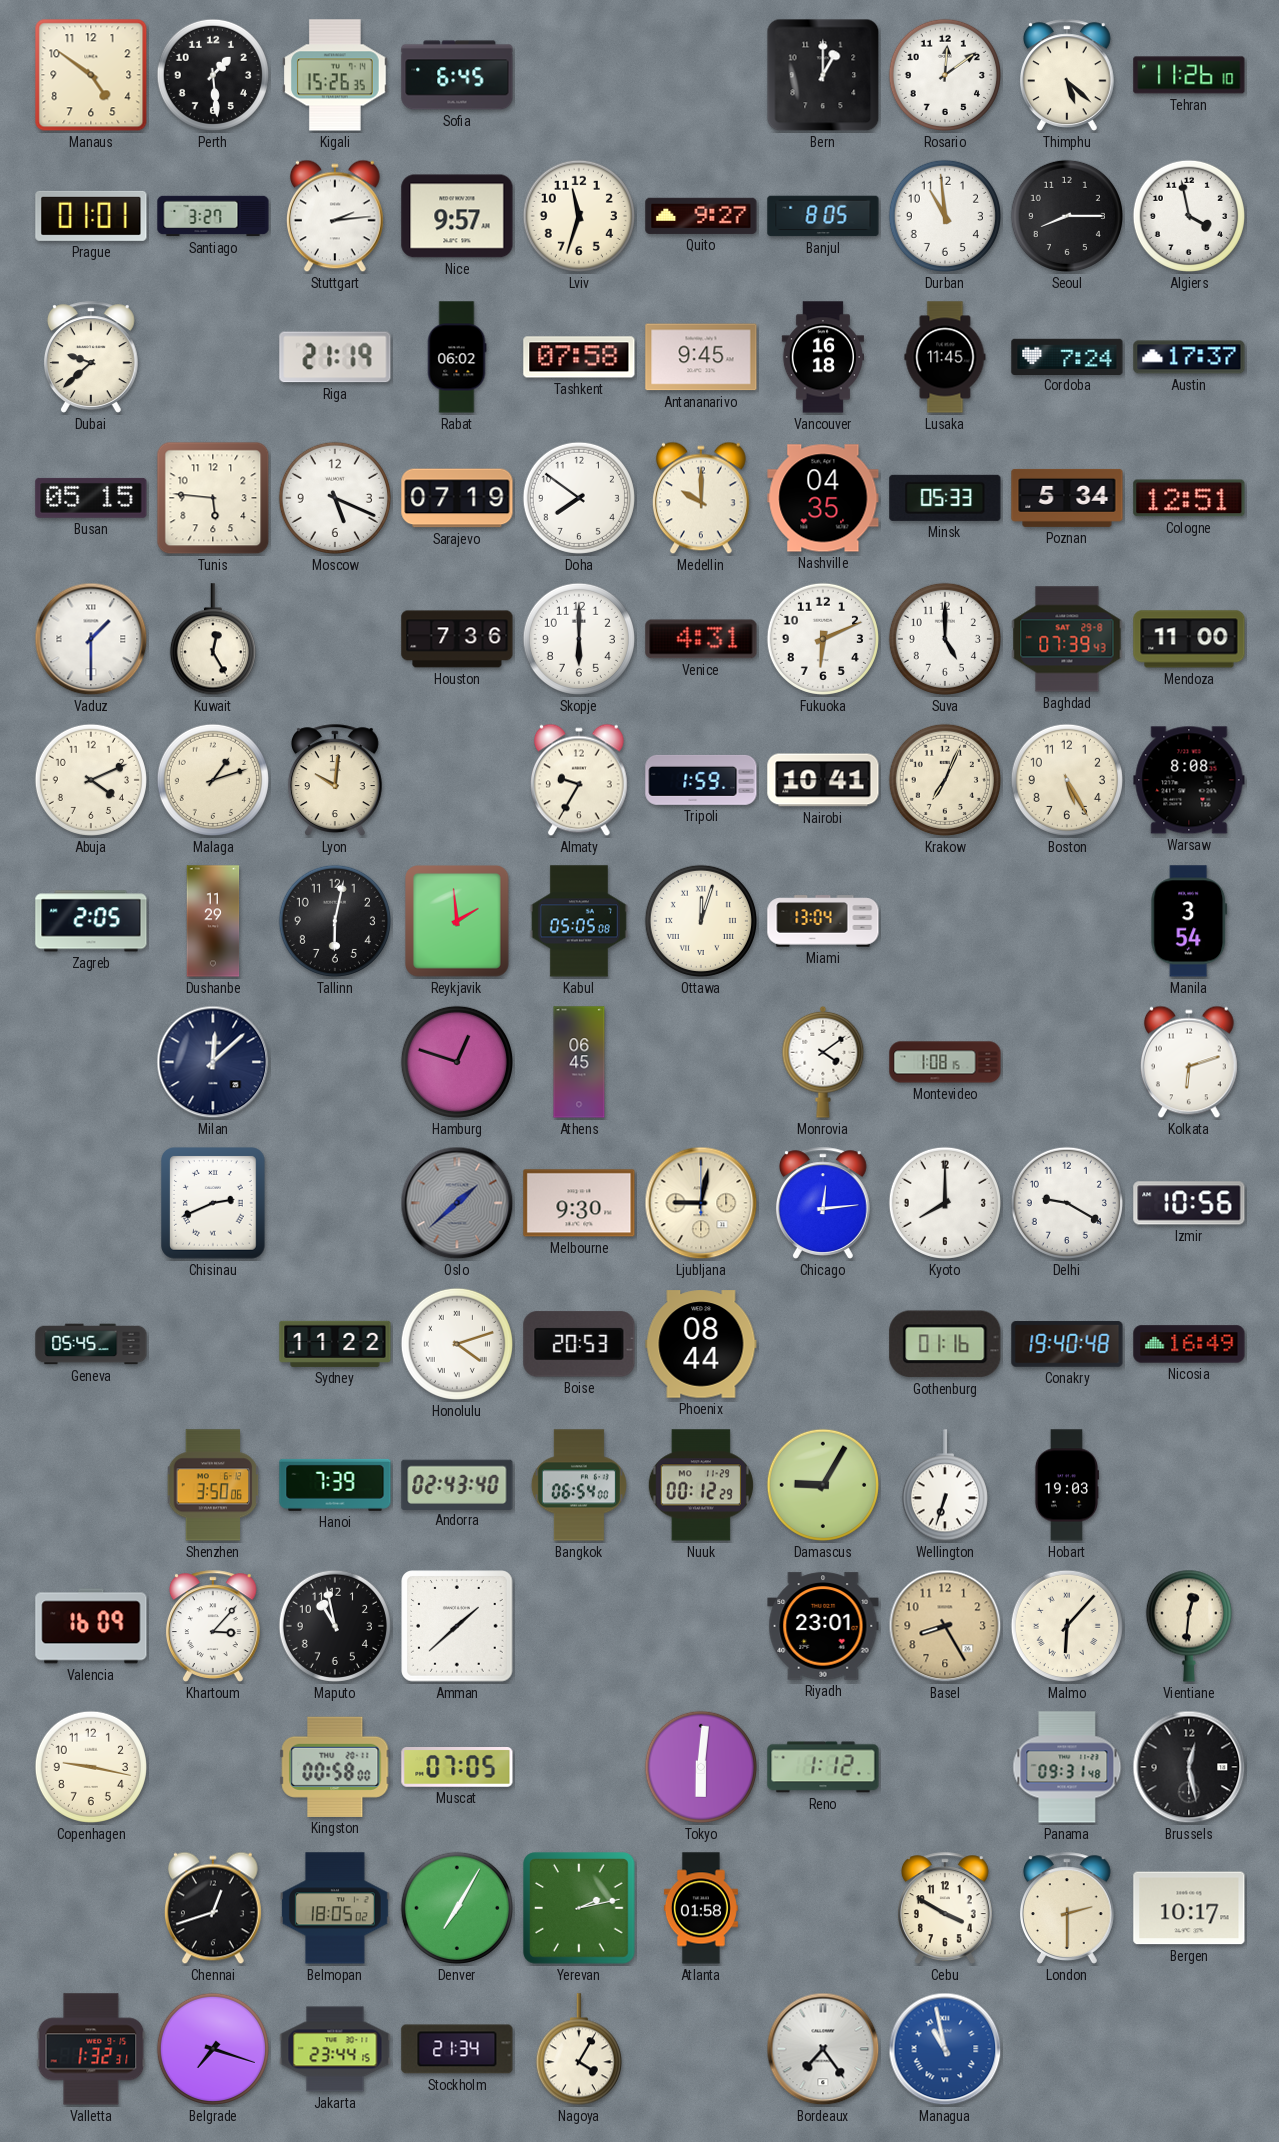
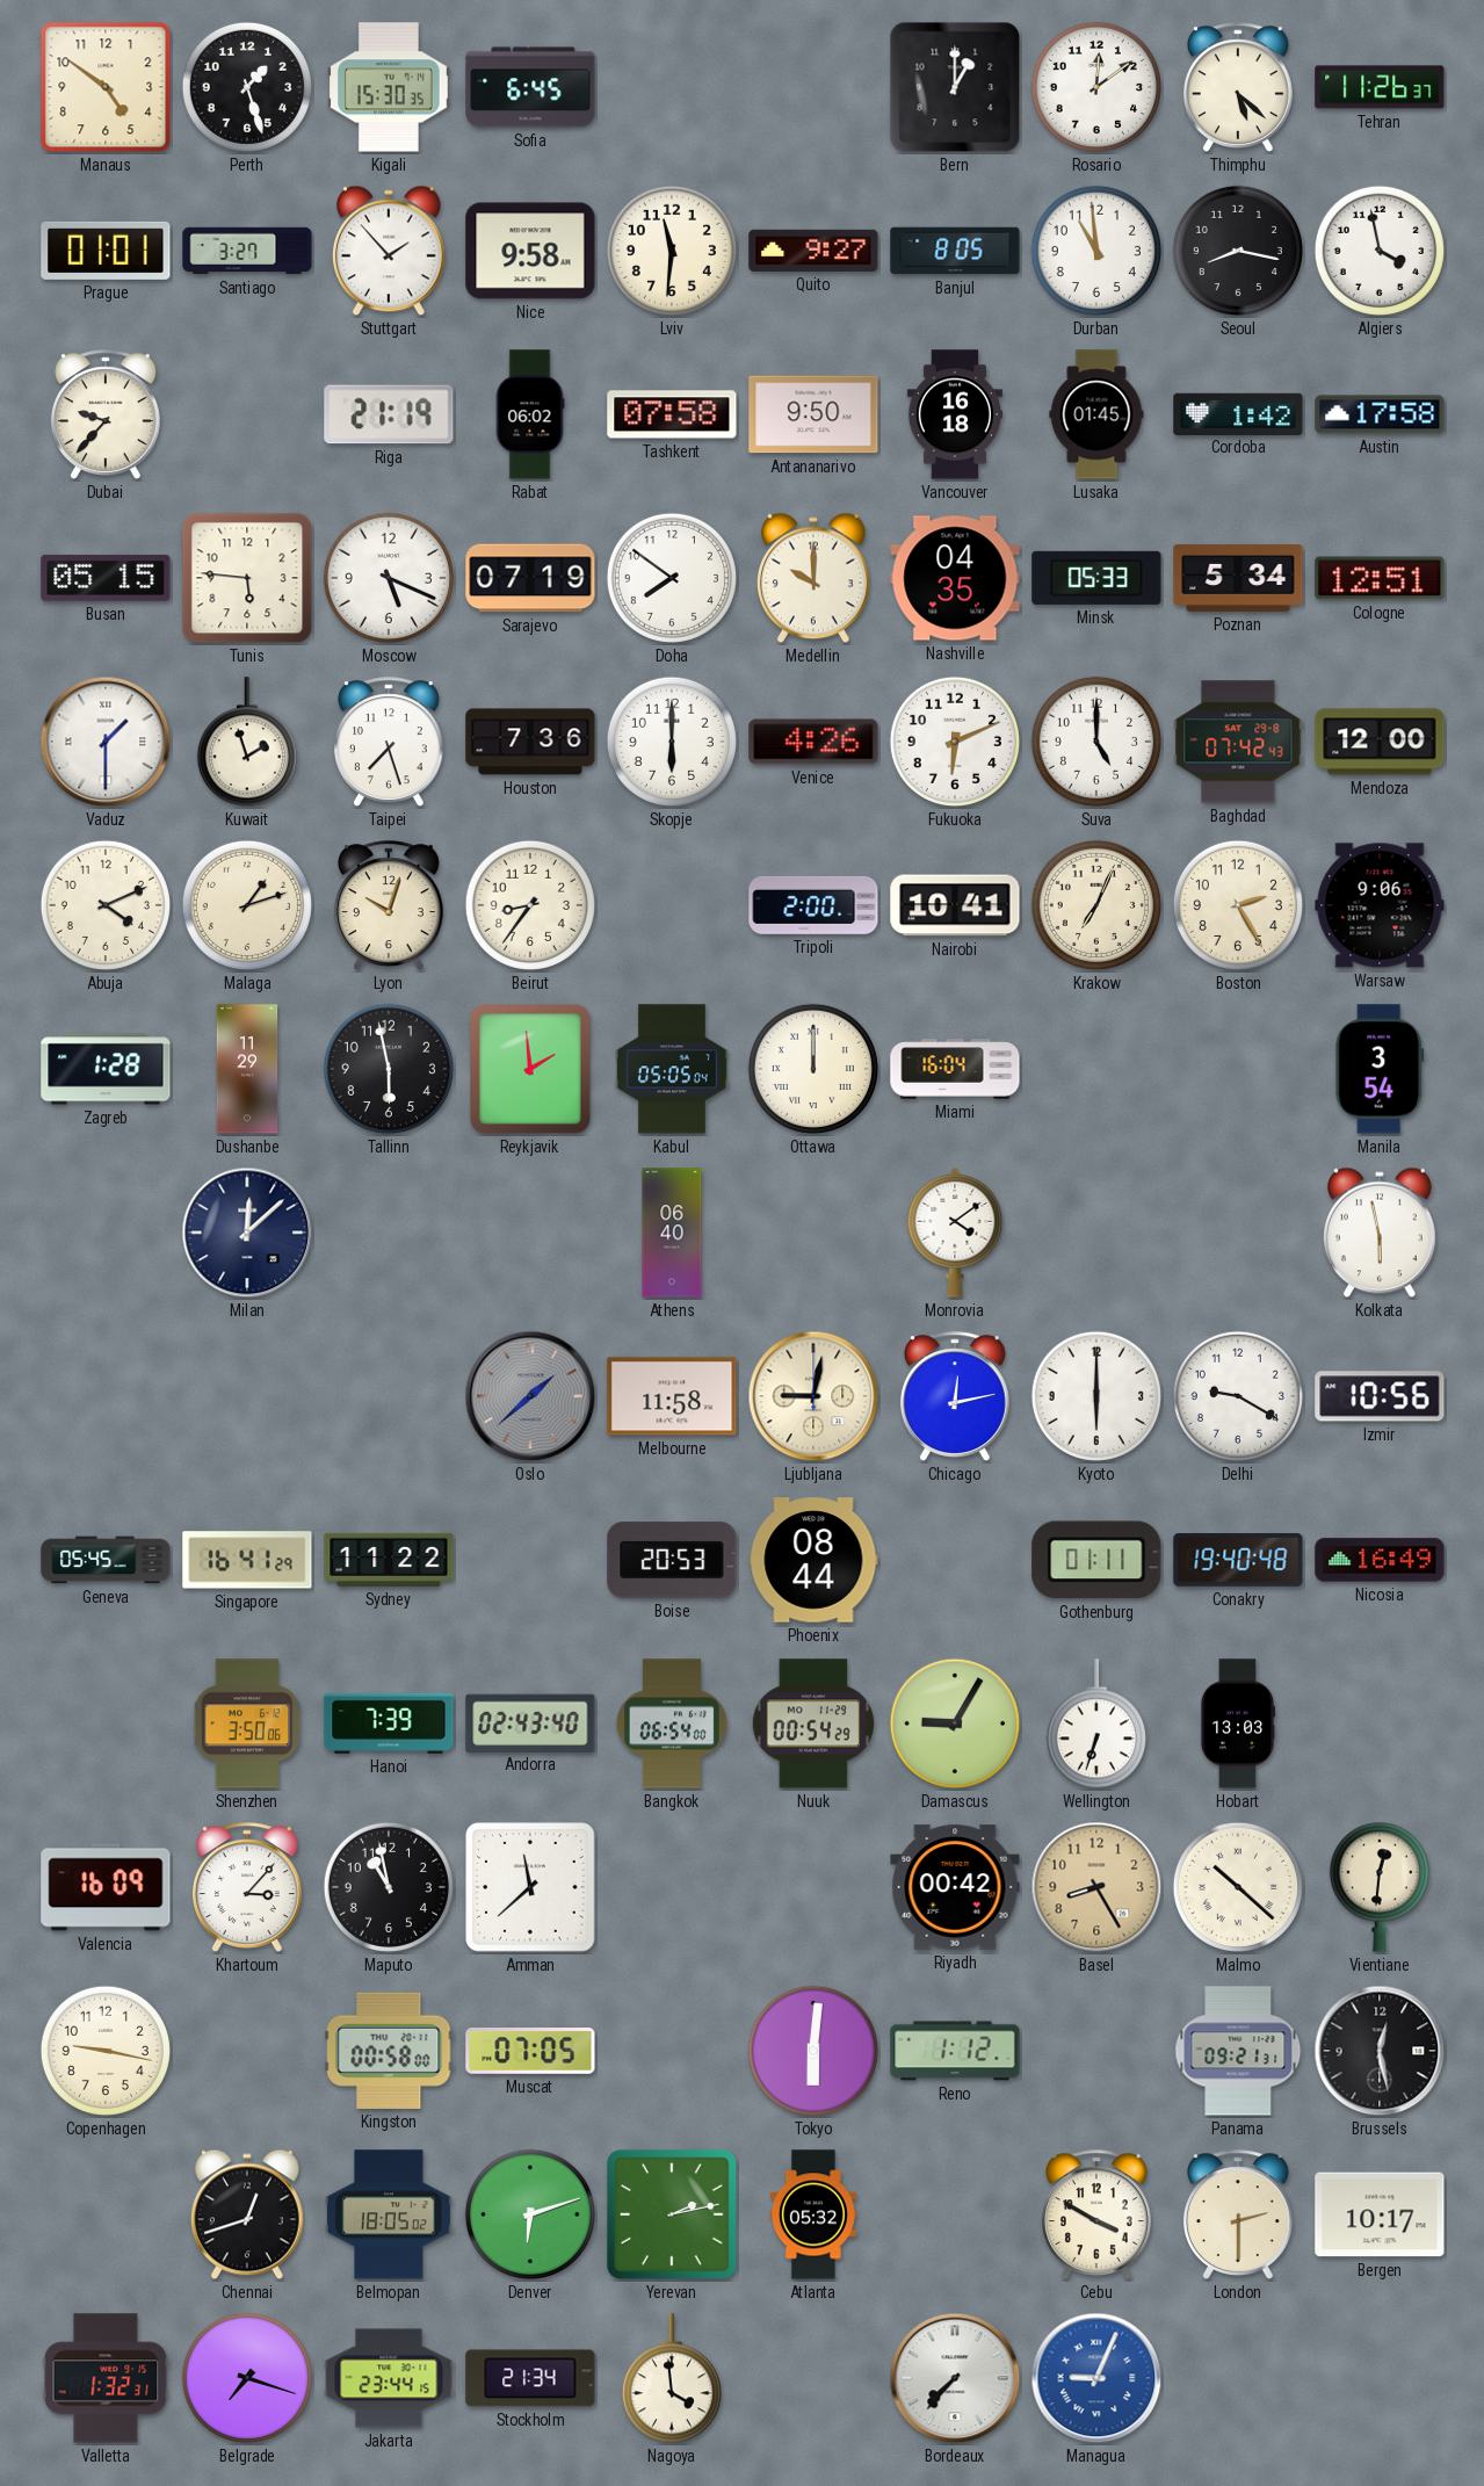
Perth: 1:29 -> 1:27
Kigali: 15:26 -> 15:30
Tehran: 11:26:10 -> 11:26:37
Stuttgart: 2:14 -> 1:53
Nice: 9:57 -> 9:58
Lviv: 11:33 -> 11:31
Seoul: 8:15 -> 8:17
Dubai: 9:38 -> 9:37
Antananarivo: 9:45 -> 9:50
Lusaka: 11:45 -> 01:45
Cordoba: 7:24 -> 1:42
Austin: 17:37 -> 17:58
Kuwait: 12:25 -> 1:57
Taipei: none -> 7:27
Venice: 4:31 -> 4:26
Baghdad: 07:39 -> 07:42
Mendoza: 11:00 -> 12:00
Lyon: 10:01 -> 10:03
Beirut: none -> 8:36
Almaty: 9:35 -> none
Tripoli: 1:59 -> 2:00
Boston: 5:25 -> 2:25
Warsaw: 8:08 -> 9:06
Zagreb: 2:05 -> 1:28
Tallinn: 6:02 -> 5:58
Kabul: 05:05:08 -> 05:05:04
Ottawa: 12:03 -> 12:00
Miami: 13:04 -> 16:04
Hamburg: 12:48 -> none
Athens: 06:45 -> 06:40
Montevideo: 1:08 -> none
Kolkata: 6:12 -> 5:58
Chisinau: 2:41 -> none
Melbourne: 9:30 -> 11:58
Chicago: 12:14 -> 12:13
Kyoto: 8:00 -> 6:00
Singapore: none -> 16:41
Honolulu: 4:12 -> none
Gothenburg: 01:16 -> 01:11
Nuuk: 00:12 -> 00:54
Hobart: 19:03 -> 13:03
Amman: 1:38 -> 11:38
Riyadh: 23:01 -> 00:42
Malmo: 6:07 -> 10:22
Panama: 09:31 -> 09:21
Denver: 7:05 -> 6:12
Atlanta: 01:58 -> 05:32
Nagoya: 4:05 -> 3:59
Bordeaux: 7:24 -> 7:37
Managua: 10:58 -> 9:04
